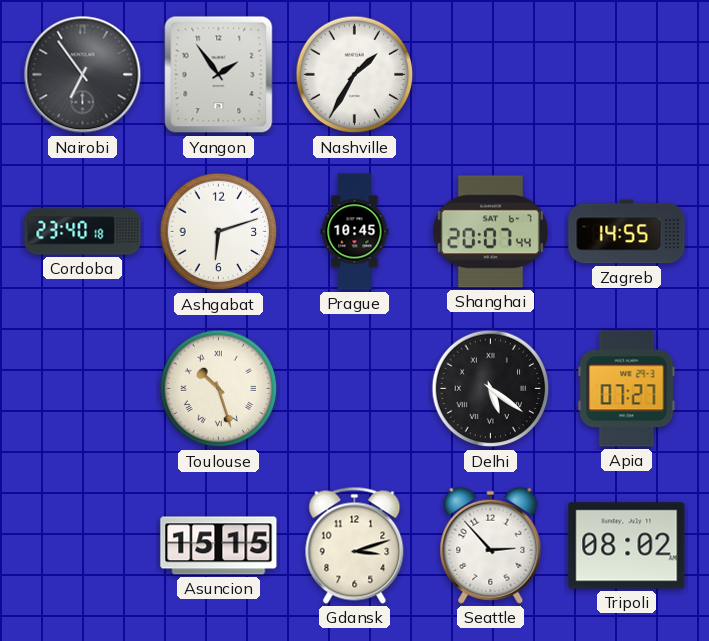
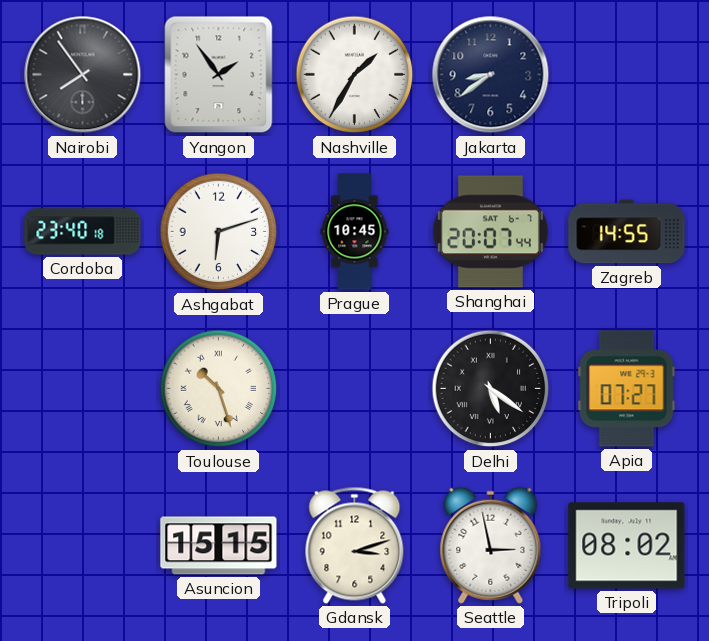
Nairobi: 6:54 -> 7:54
Jakarta: none -> 8:39
Seattle: 2:53 -> 2:58
